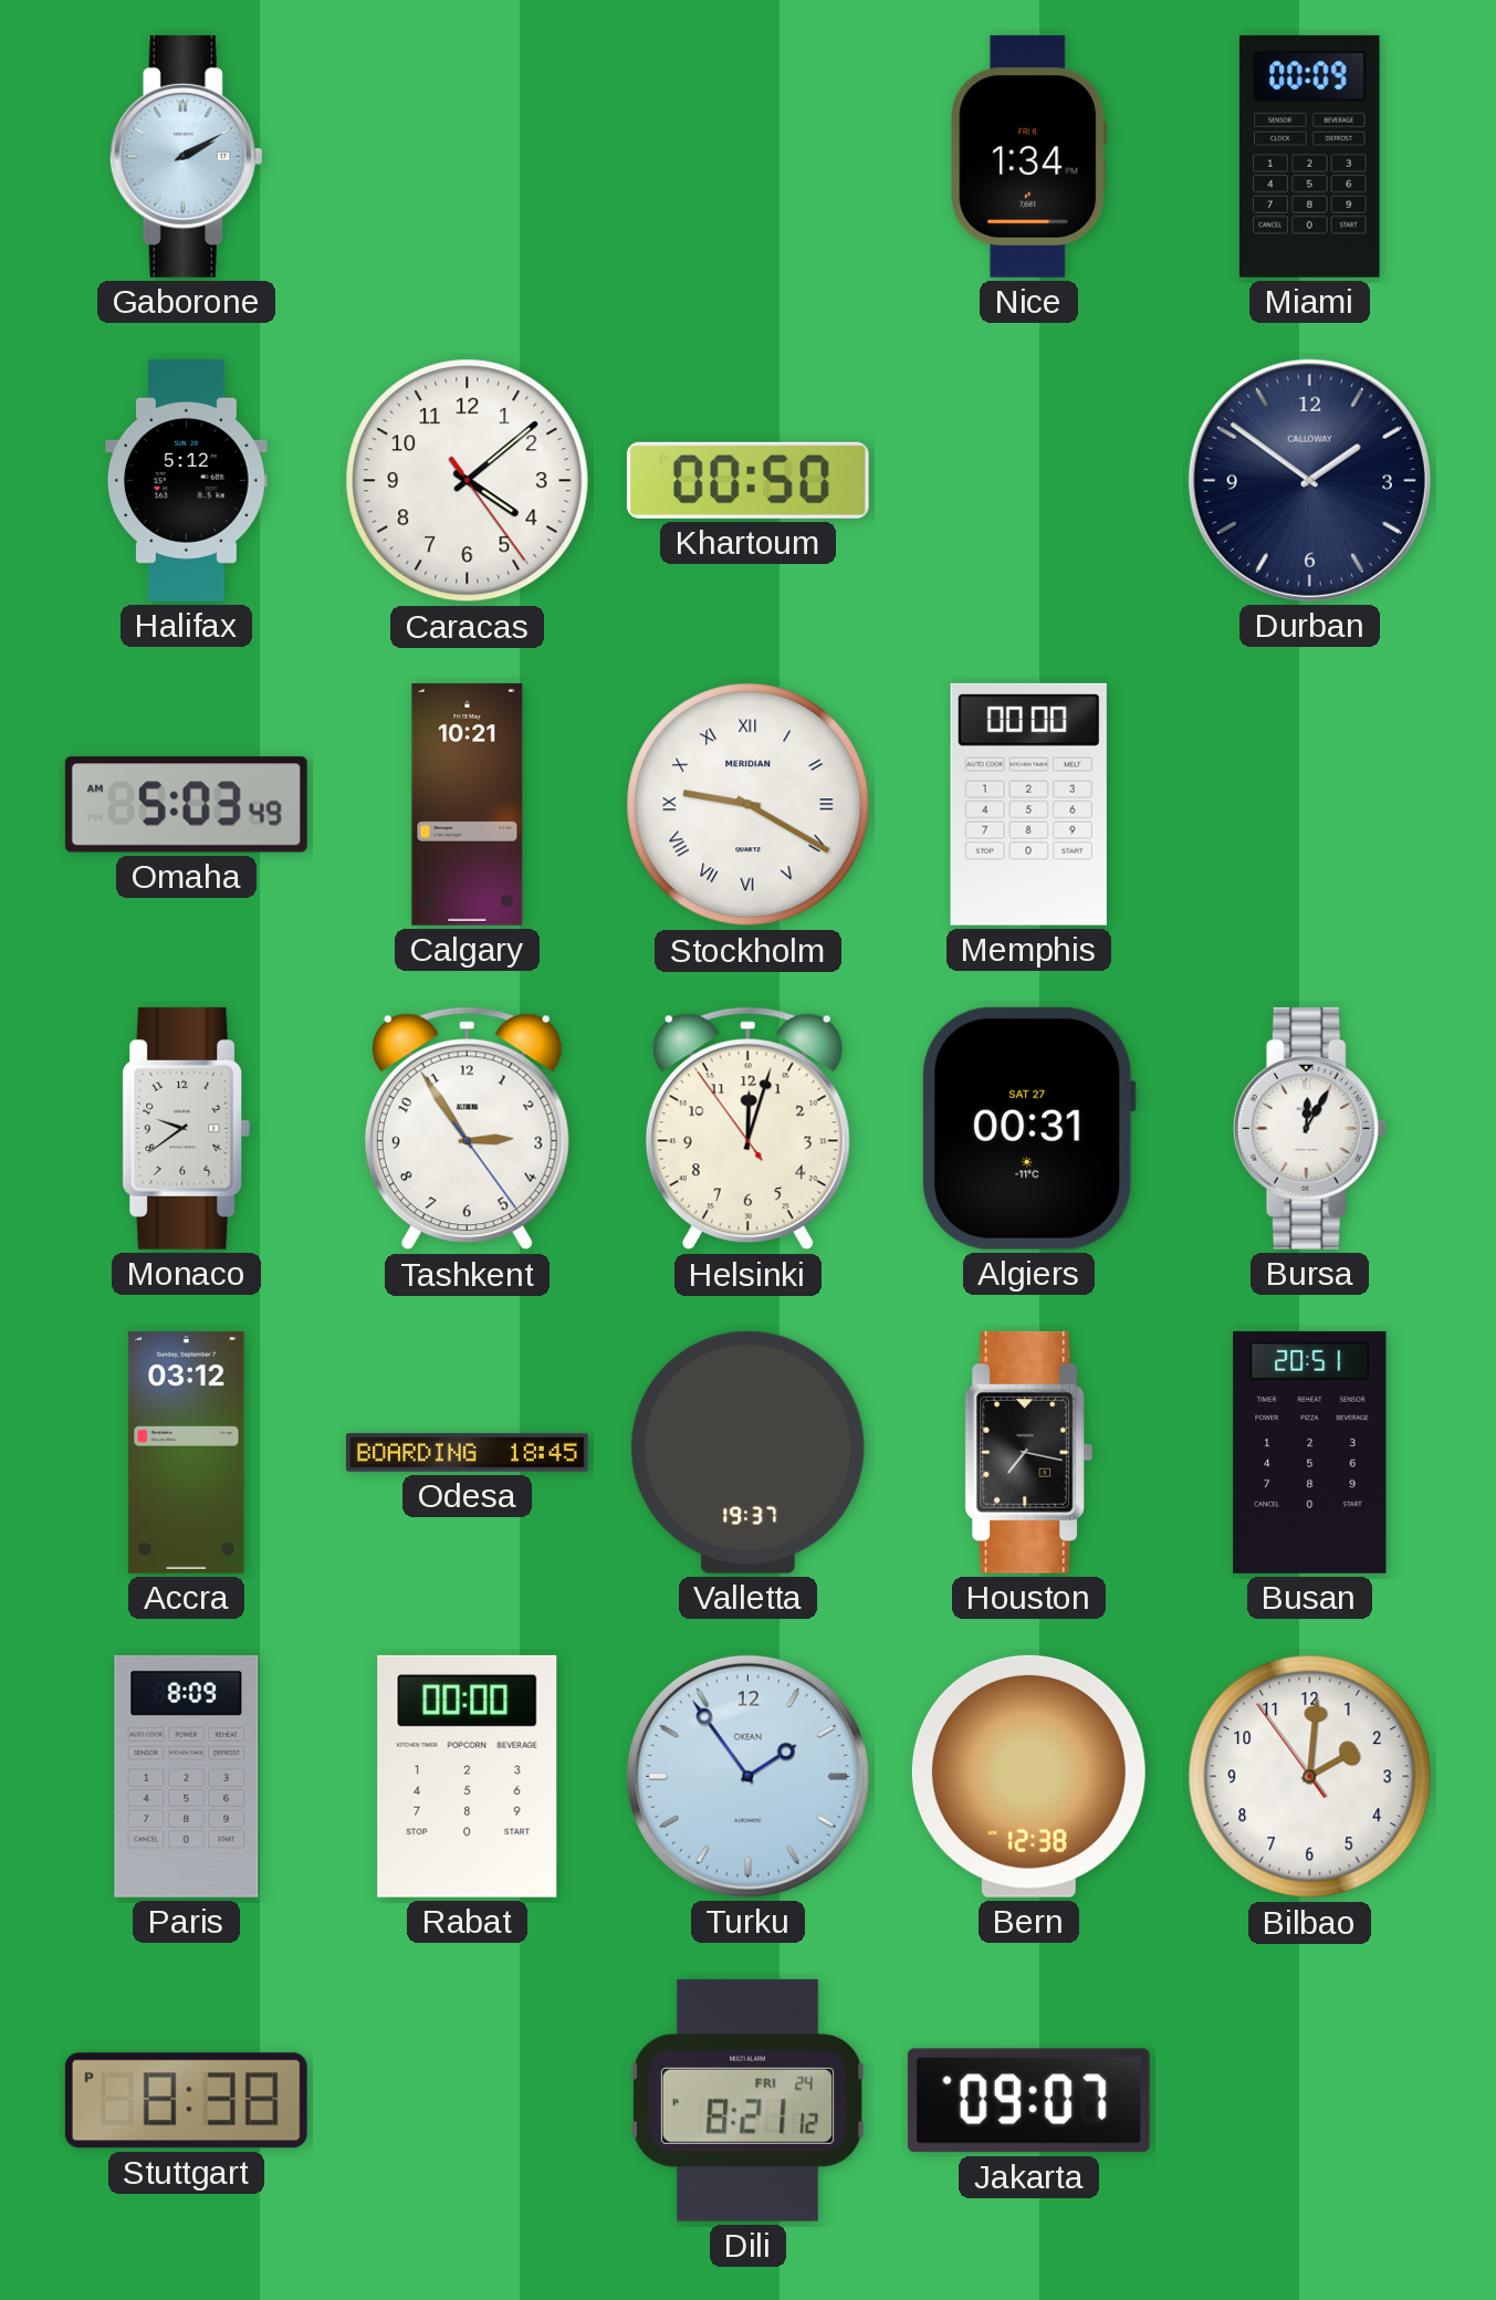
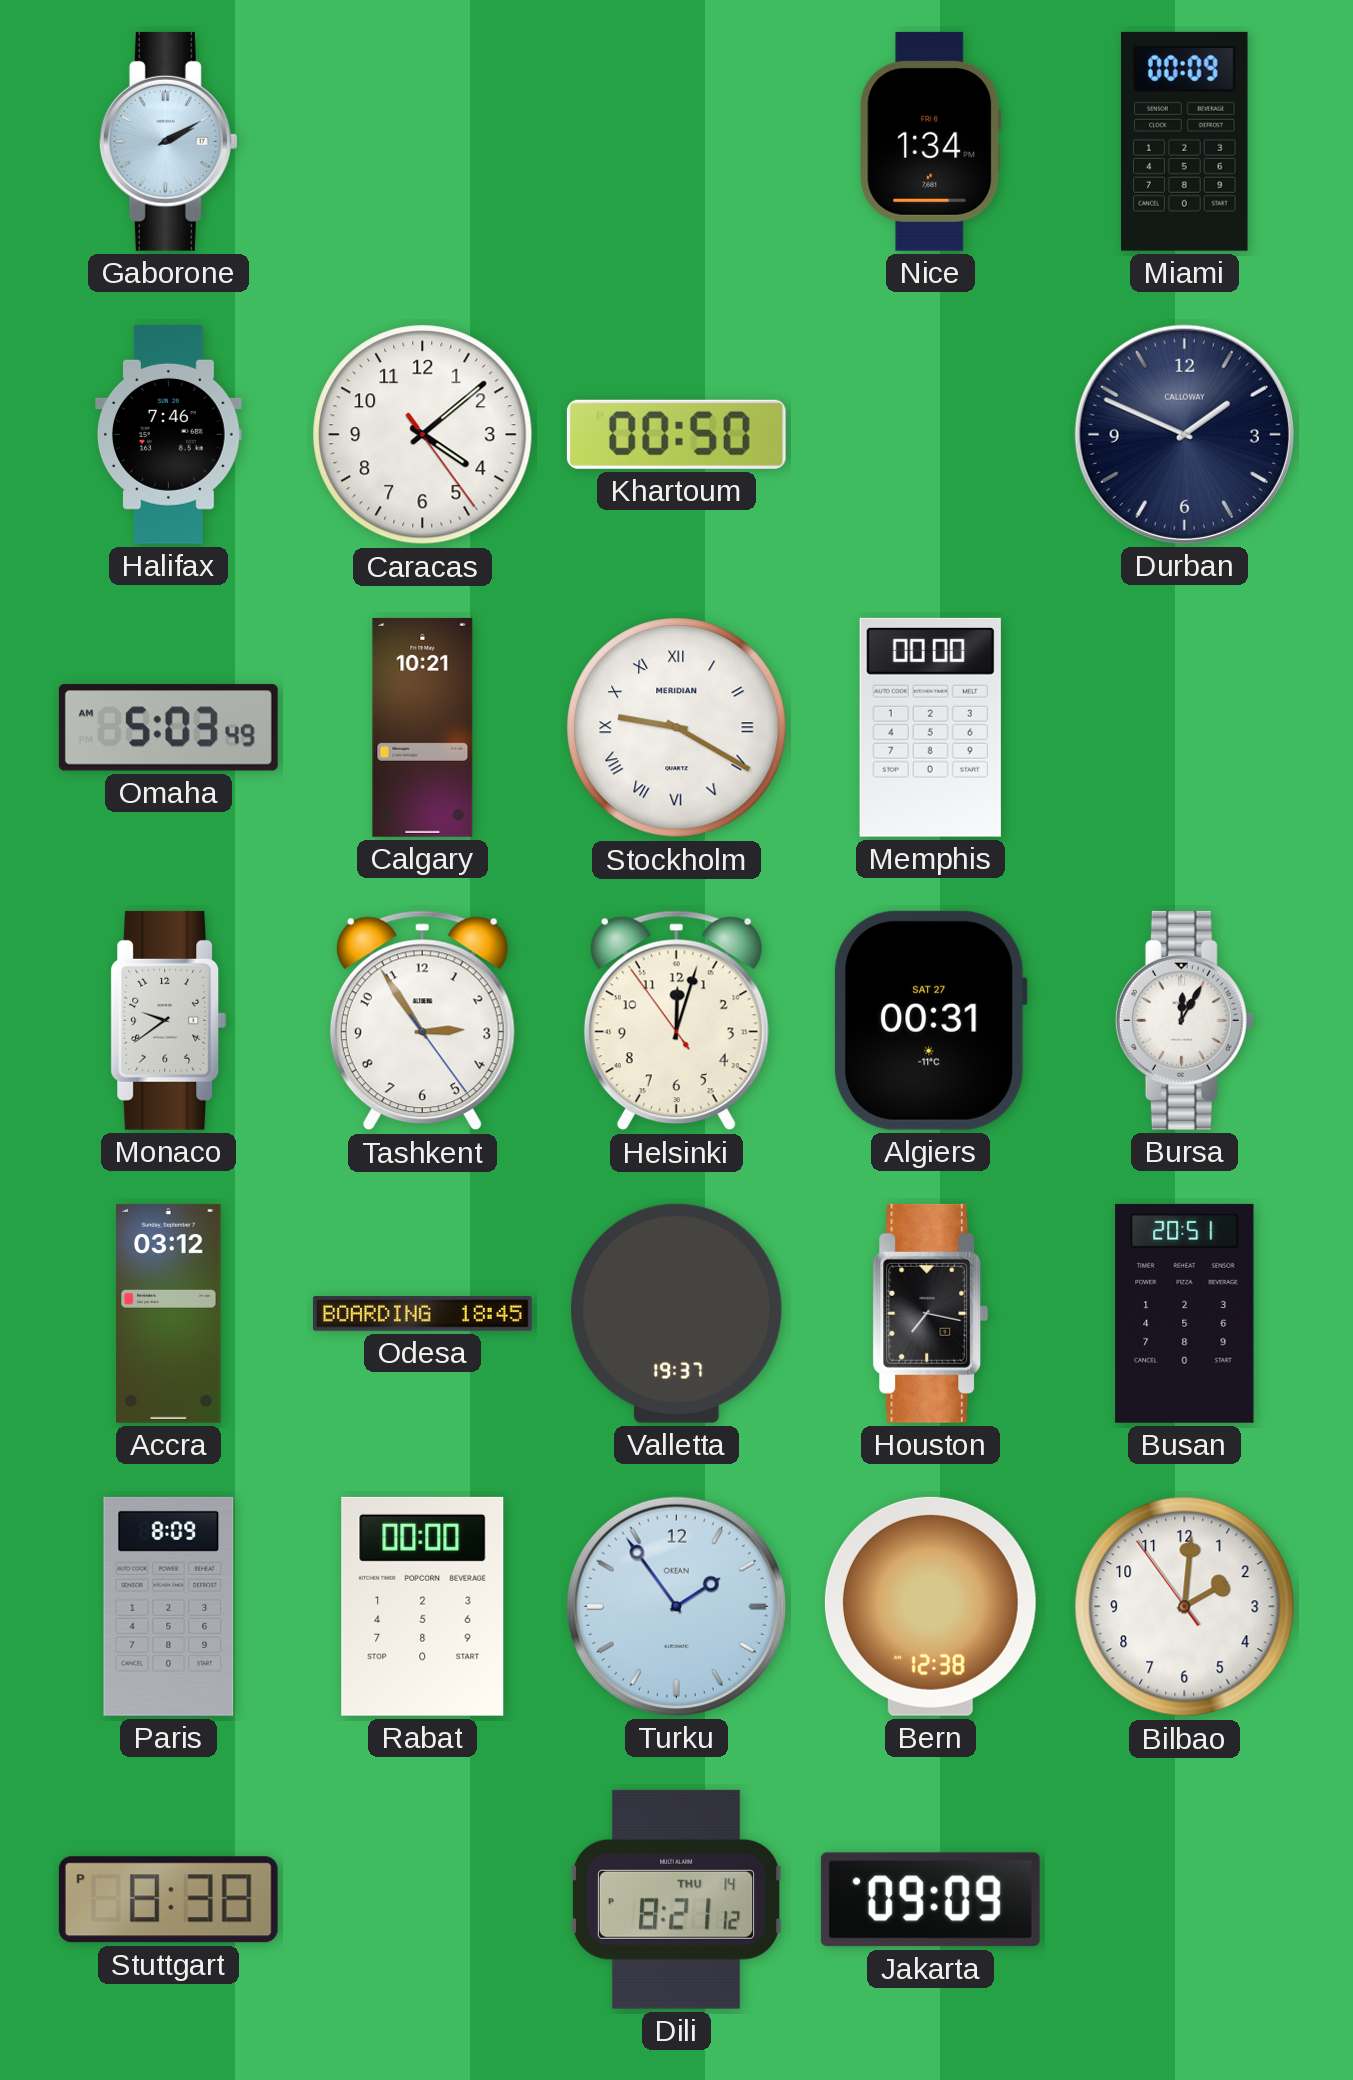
Halifax: 5:12 -> 7:46
Durban: 1:51 -> 1:49
Dili date: FRI 24 -> THU 14
Jakarta: 09:07 -> 09:09
